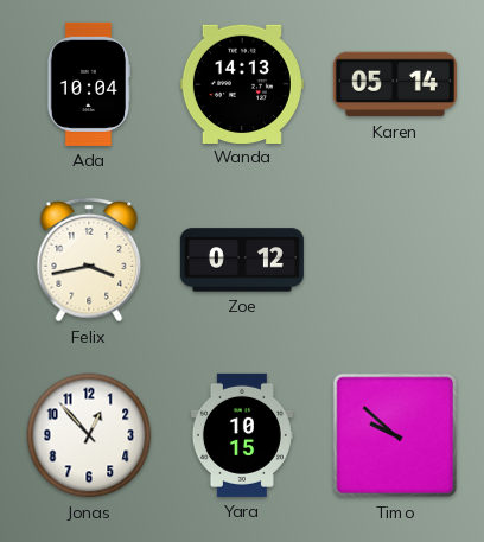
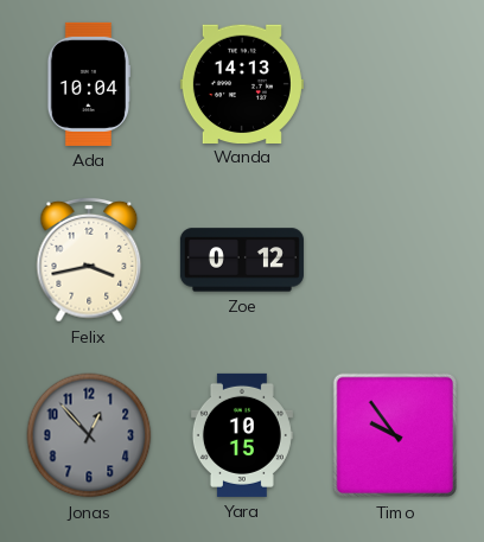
Karen: 05:14 -> none
Jonas dial: white -> grey
Timo: 9:52 -> 9:54
